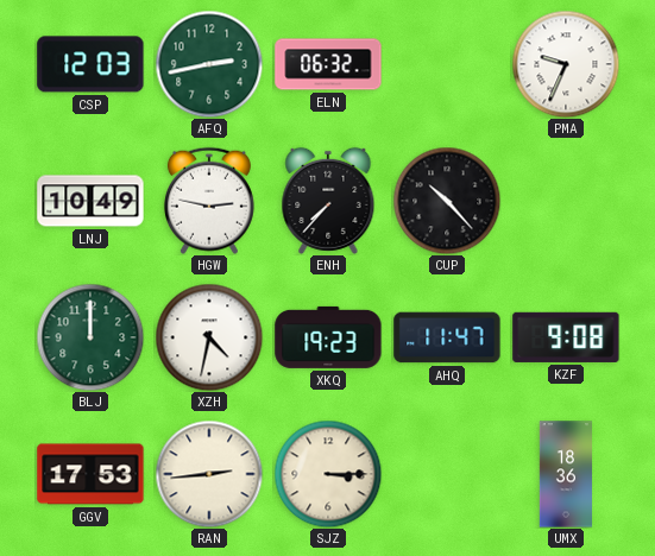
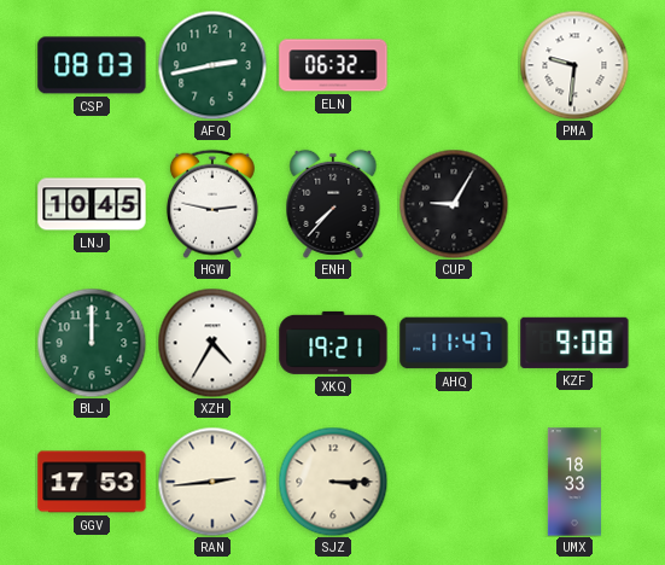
CSP: 12:03 -> 08:03
PMA: 9:34 -> 9:31
LNJ: 10:49 -> 10:45
CUP: 10:23 -> 9:05
XZH: 4:32 -> 4:35
XKQ: 19:23 -> 19:21
UMX: 18:36 -> 18:33
